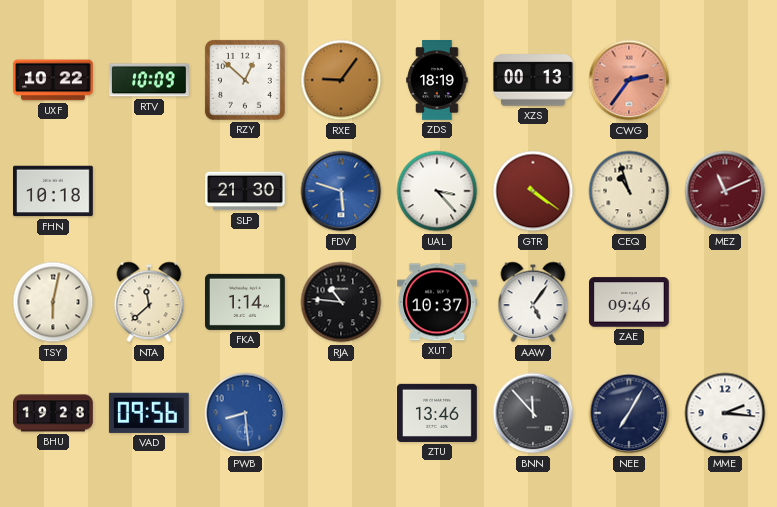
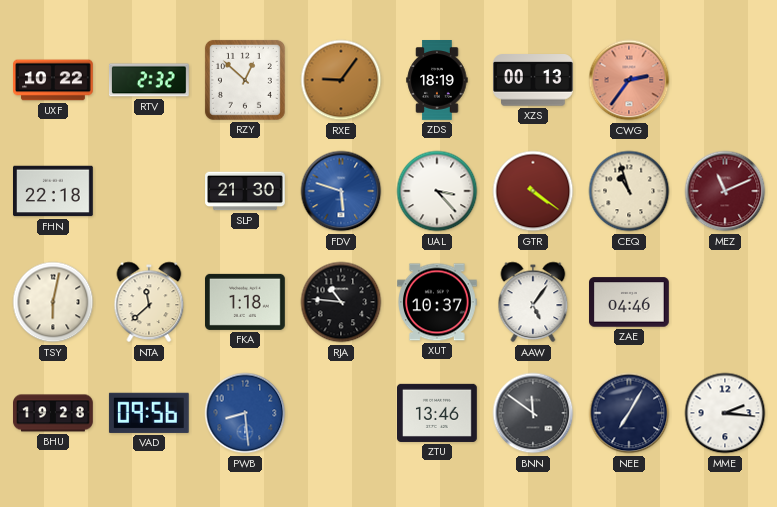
RTV: 10:09 -> 2:32
FHN: 10:18 -> 22:18
FKA: 1:14 -> 1:18
ZAE: 09:46 -> 04:46
BNN: 11:53 -> 11:51
